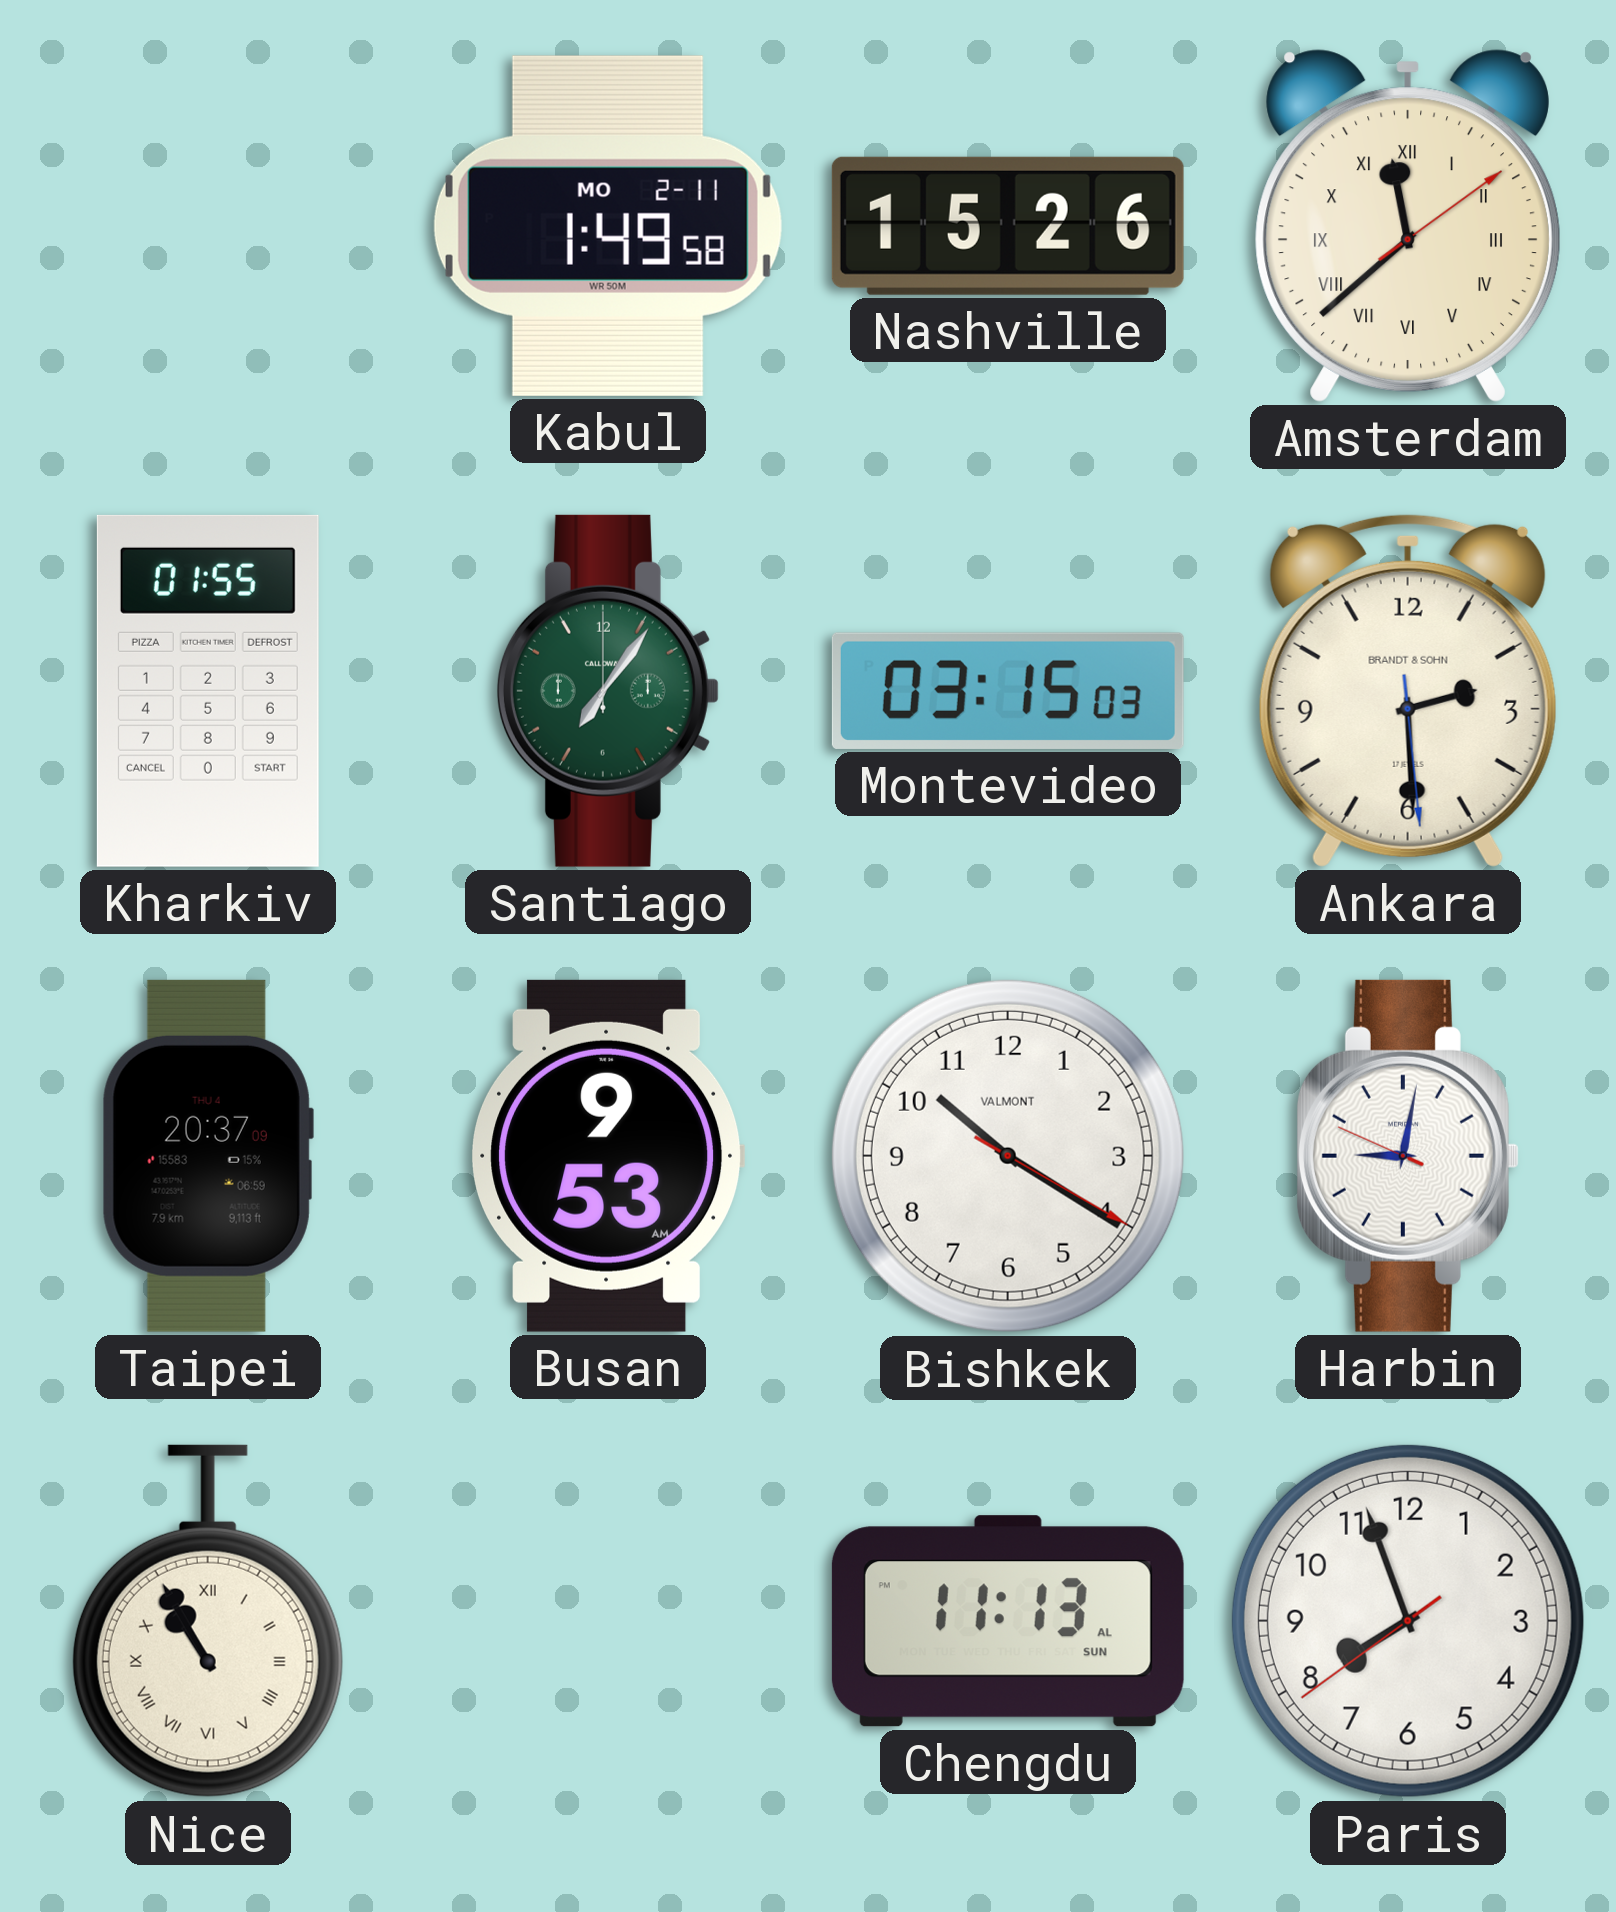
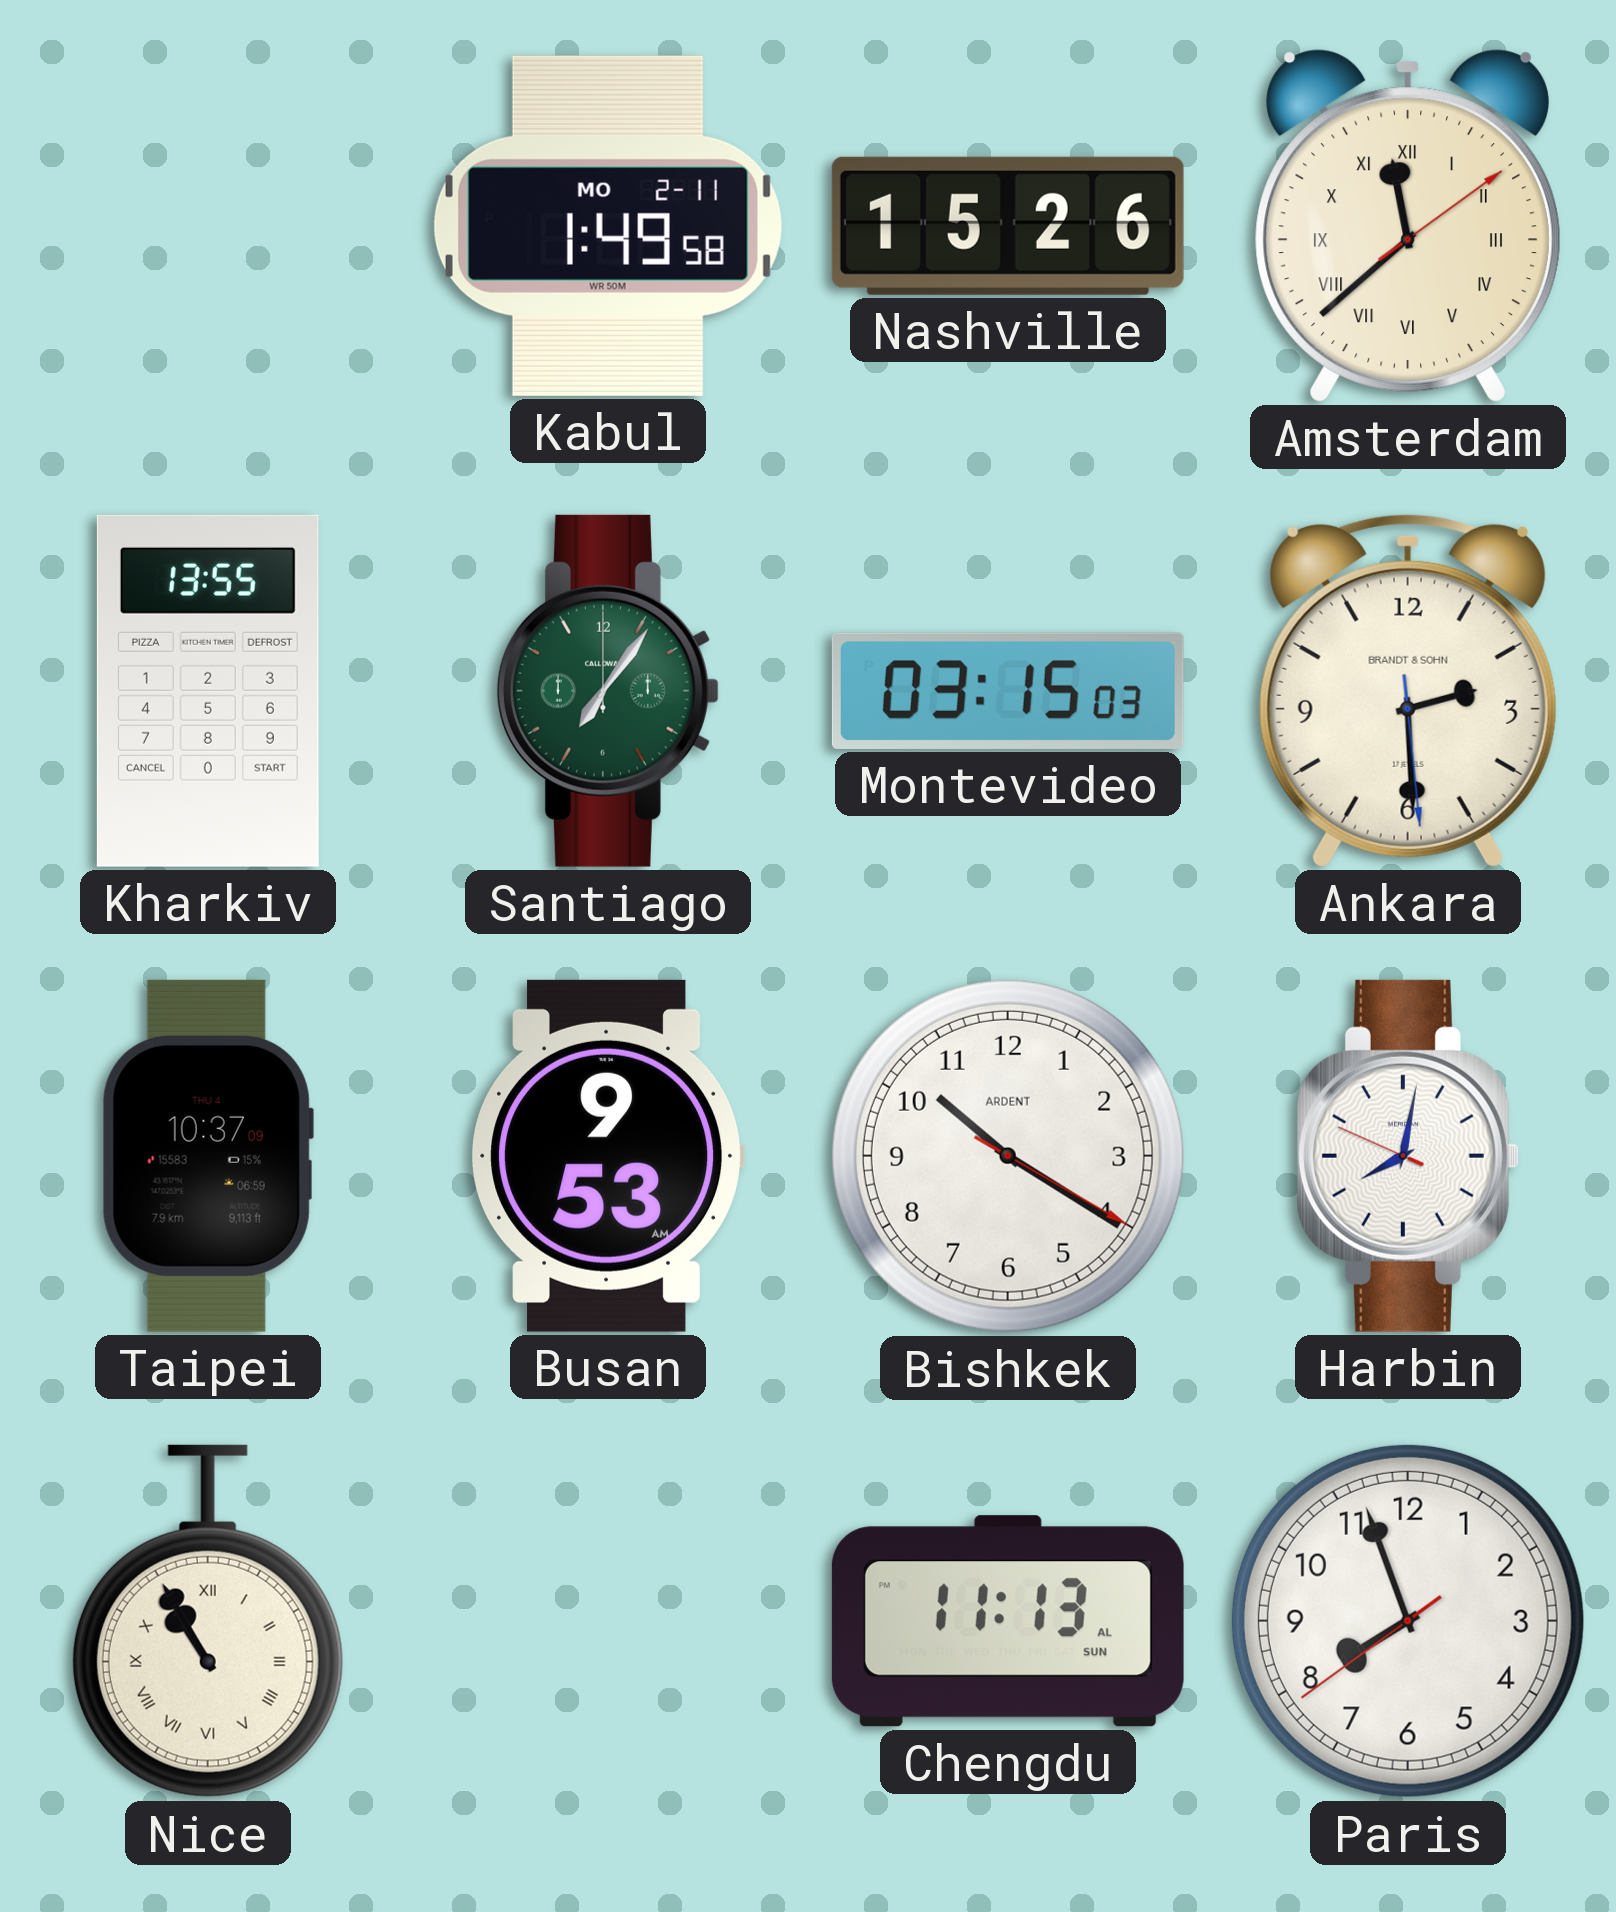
Kharkiv: 01:55 -> 13:55
Taipei: 20:37 -> 10:37
Bishkek brand: VALMONT -> ARDENT
Harbin: 9:01 -> 8:01
